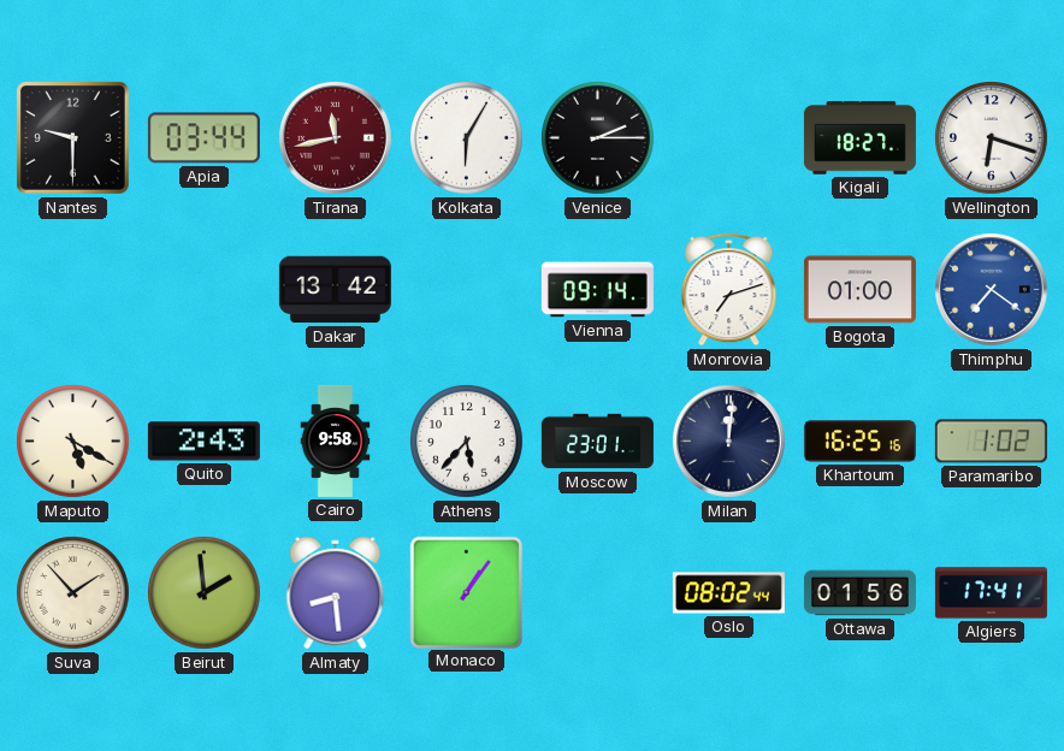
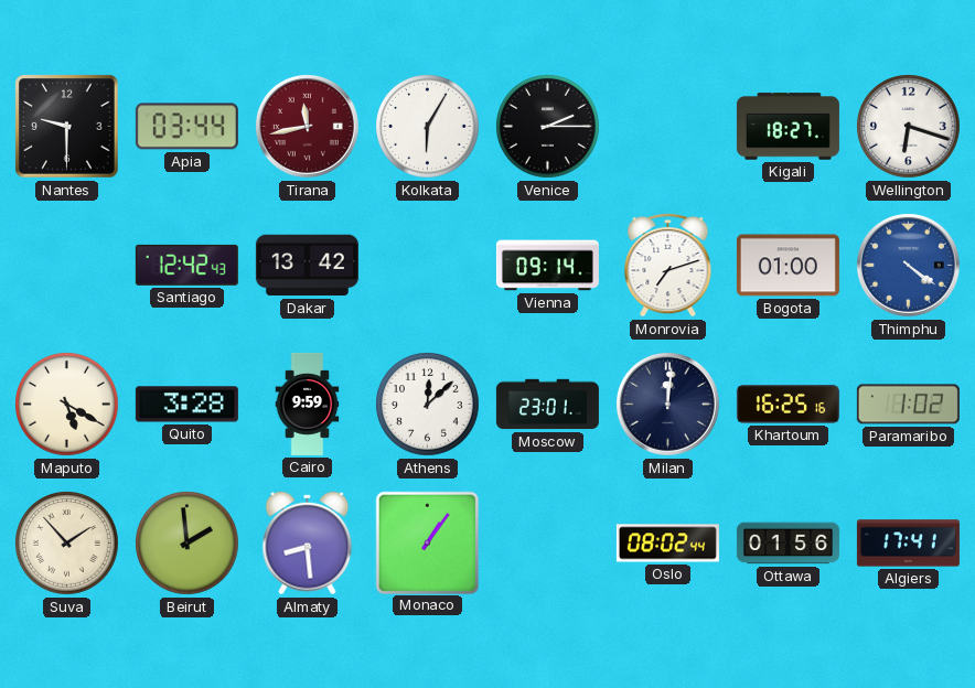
Santiago: none -> 12:42
Thimphu: 7:21 -> 4:21
Quito: 2:43 -> 3:28
Cairo: 9:58 -> 9:59
Athens: 5:37 -> 12:08
